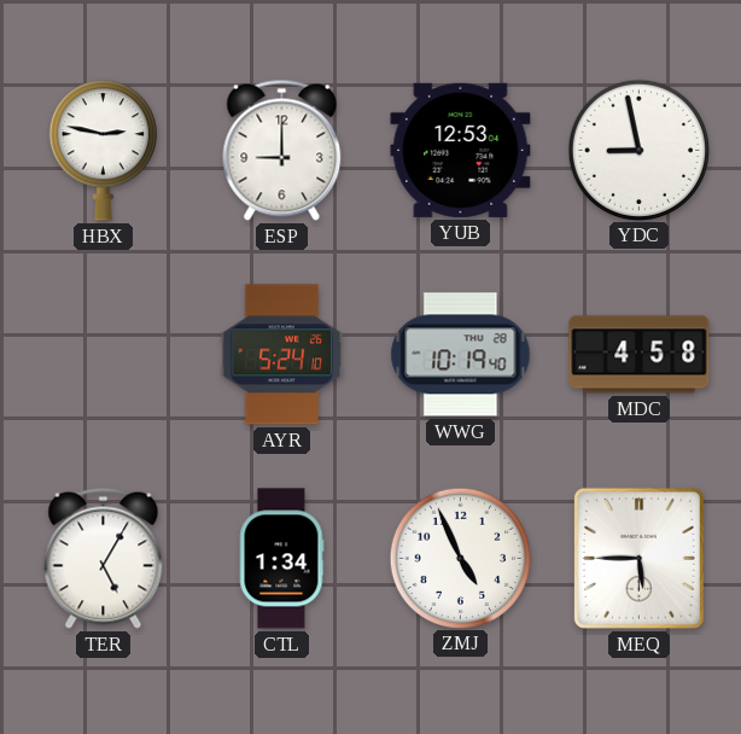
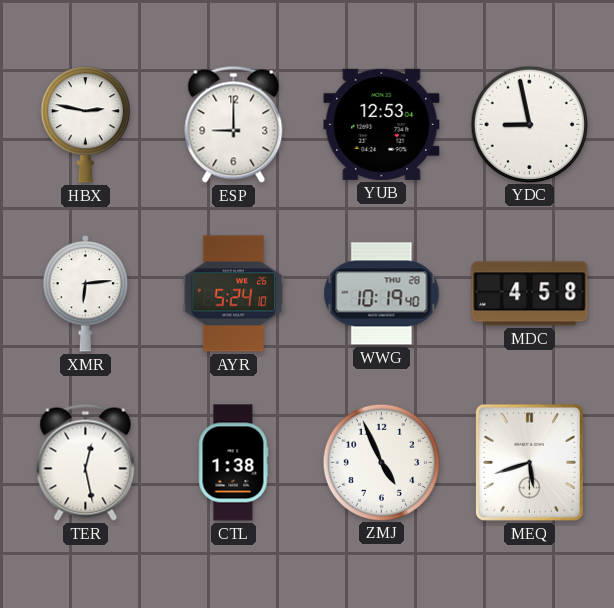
XMR: none -> 6:14
TER: 5:05 -> 12:28
CTL: 1:34 -> 1:38
MEQ: 5:45 -> 5:42
